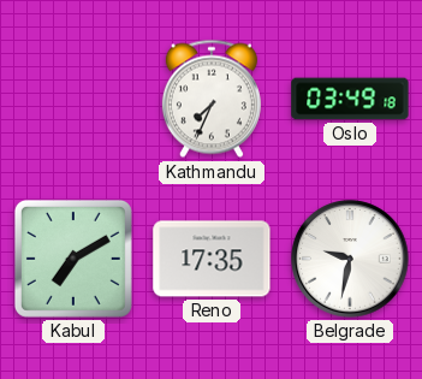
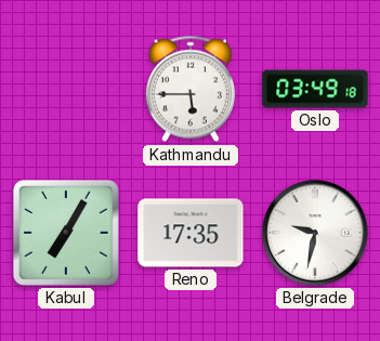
Kathmandu: 7:34 -> 5:45
Kabul: 7:10 -> 7:05
